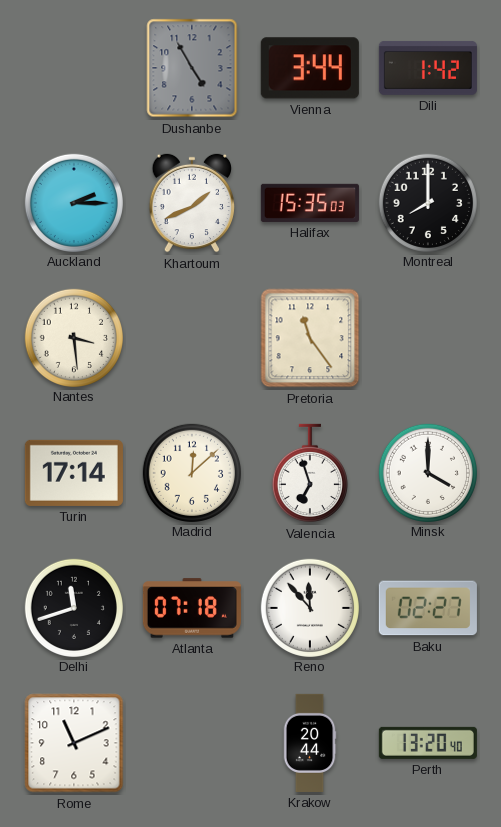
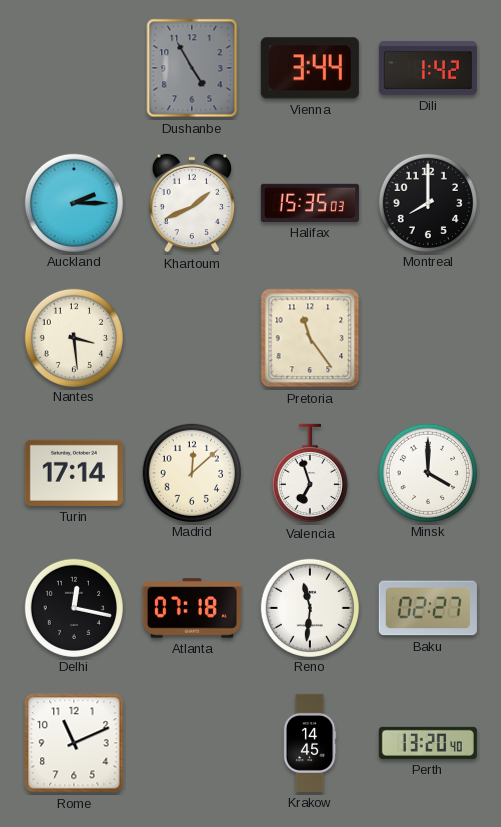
Delhi: 11:42 -> 12:17
Reno: 11:53 -> 11:31
Krakow: 20:44 -> 14:45
